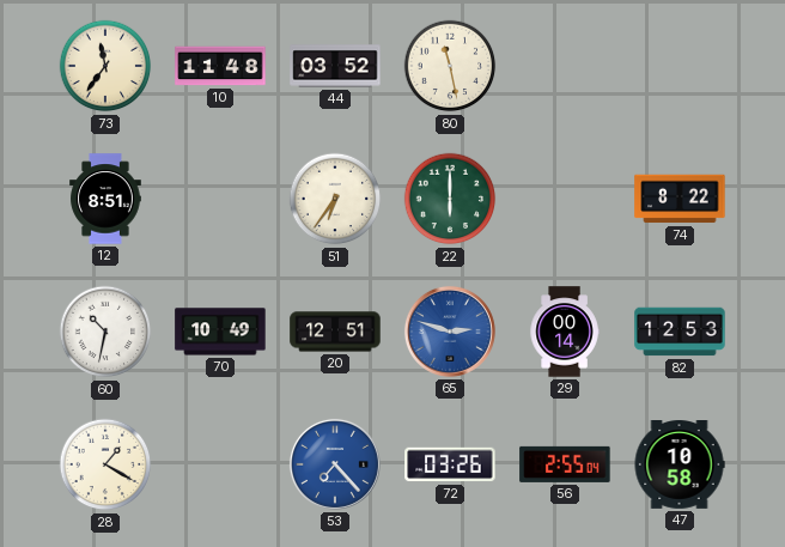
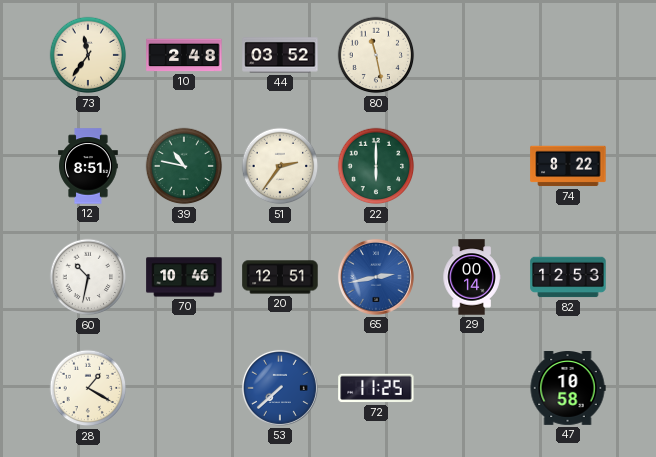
10: 11:48 -> 2:48
39: none -> 10:47
51: 6:36 -> 2:36
70: 10:49 -> 10:46
65: 2:48 -> 2:43
53: 7:23 -> 7:38
72: 03:26 -> 11:25
56: 2:55 -> none
